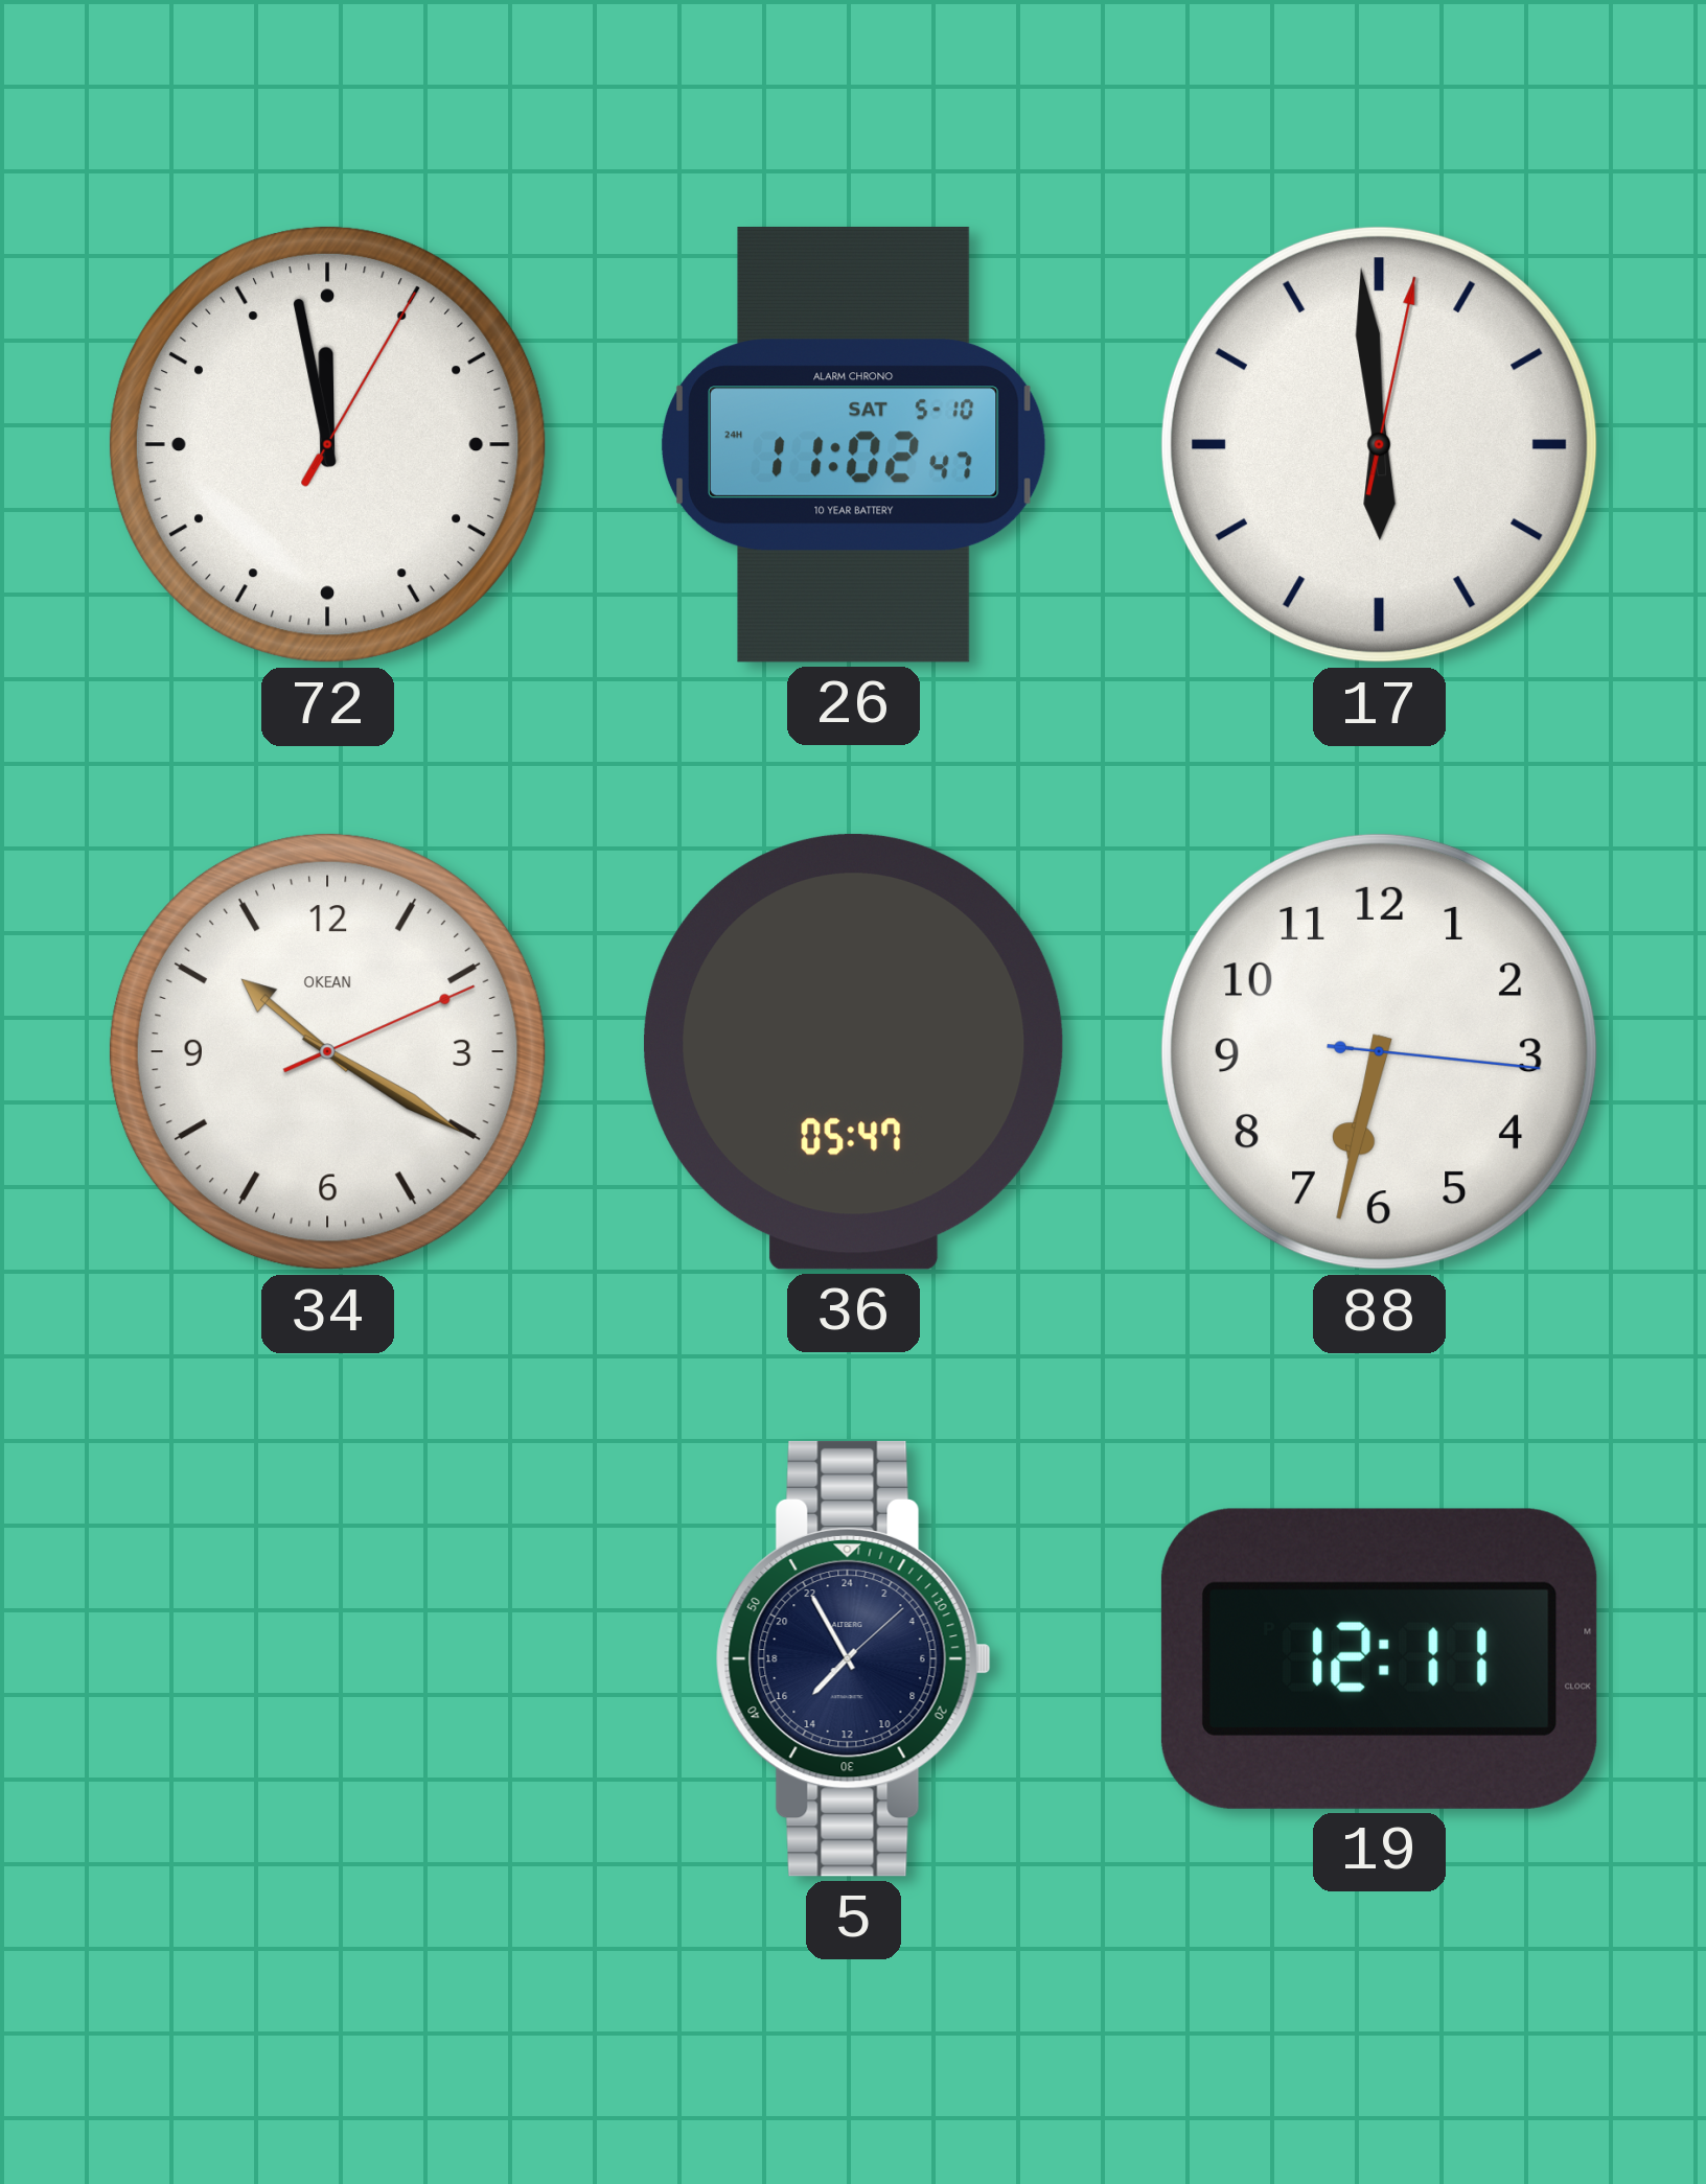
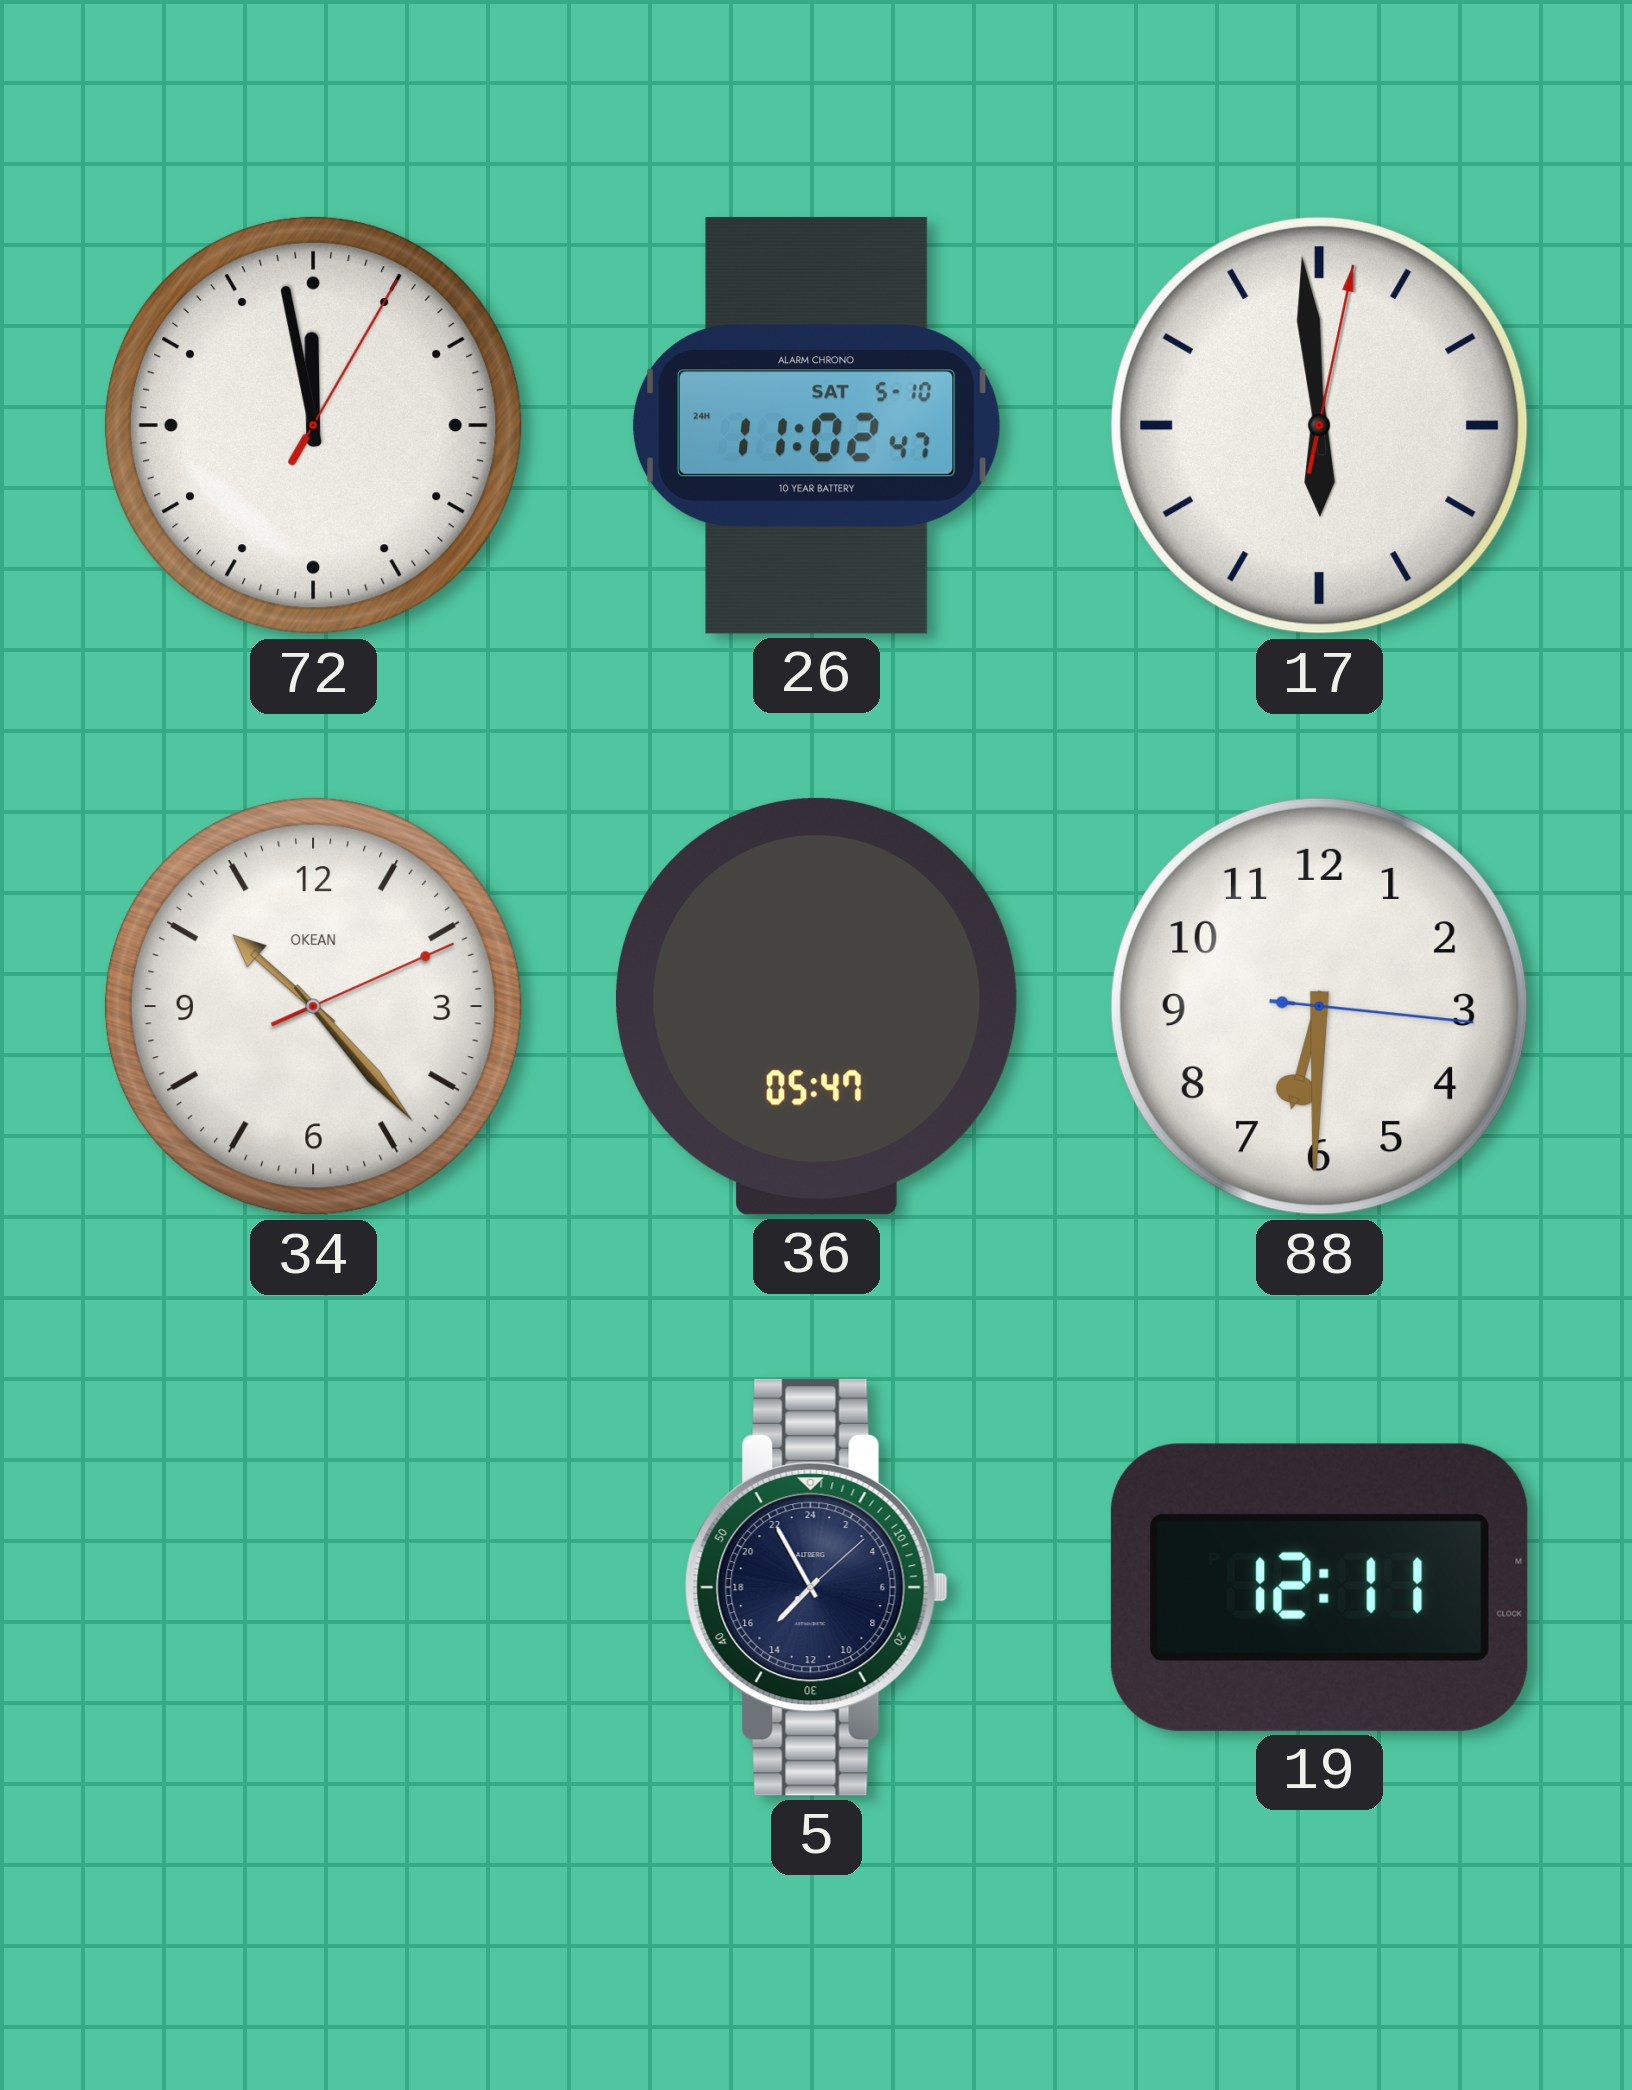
34: 10:20 -> 10:23
88: 6:32 -> 6:30
